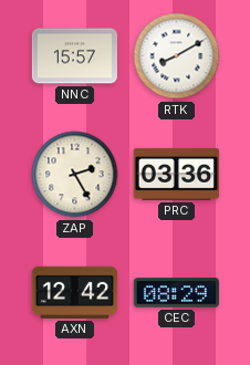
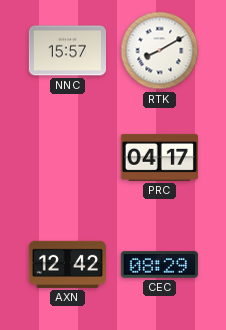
ZAP: 2:25 -> none
PRC: 03:36 -> 04:17
